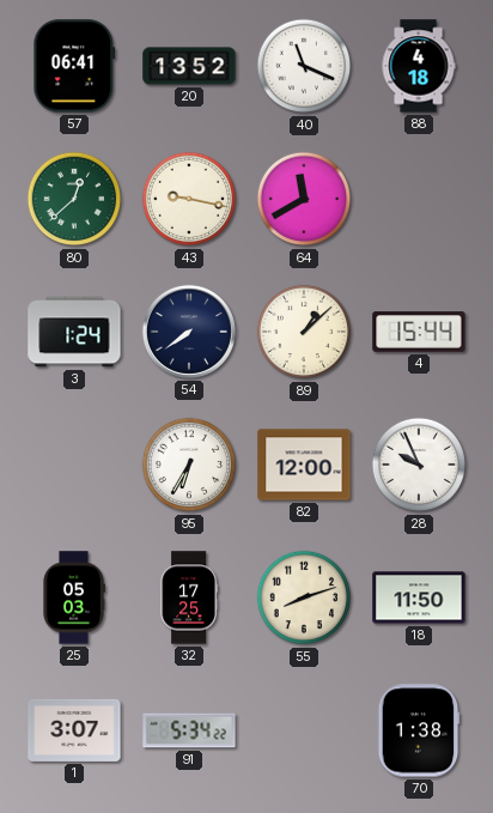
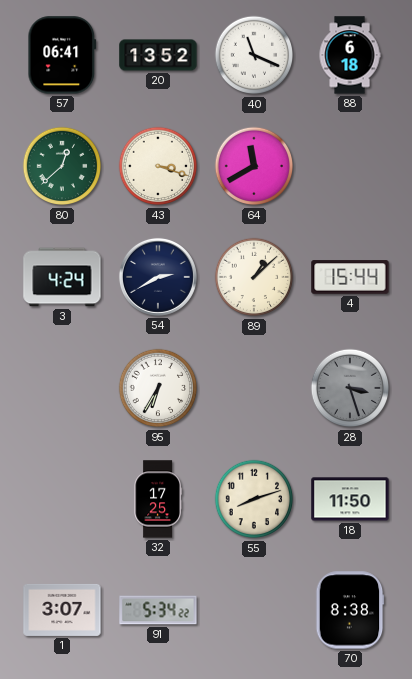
88: 4:18 -> 6:18
43: 9:17 -> 3:18
3: 1:24 -> 4:24
54: 7:39 -> 2:40
82: 12:00 -> none
28: 9:56 -> 3:27
28 dial: white -> grey
25: 05:03 -> none
70: 1:38 -> 8:38
